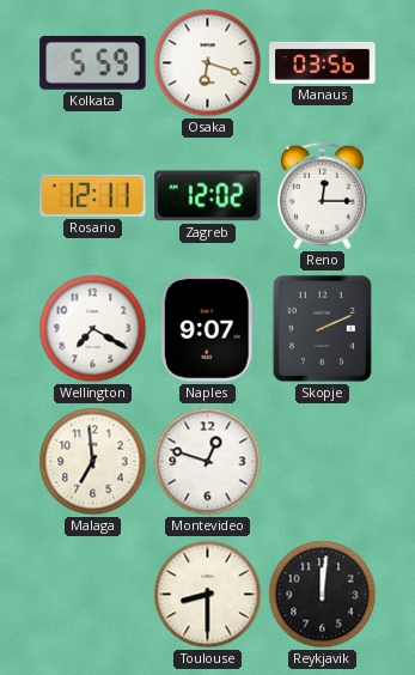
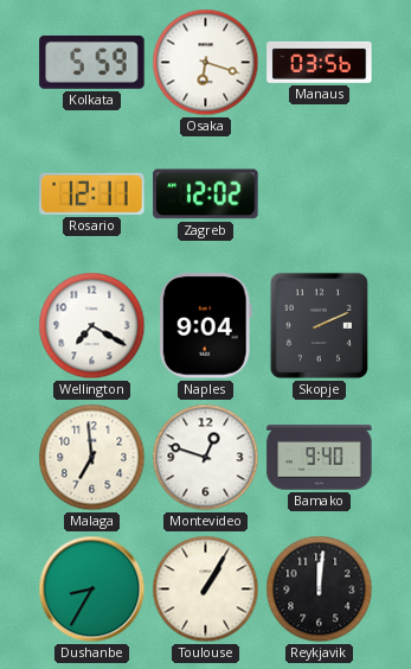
Reno: 12:15 -> none
Naples: 9:07 -> 9:04
Bamako: none -> 9:40
Dushanbe: none -> 8:35
Toulouse: 8:30 -> 1:05
